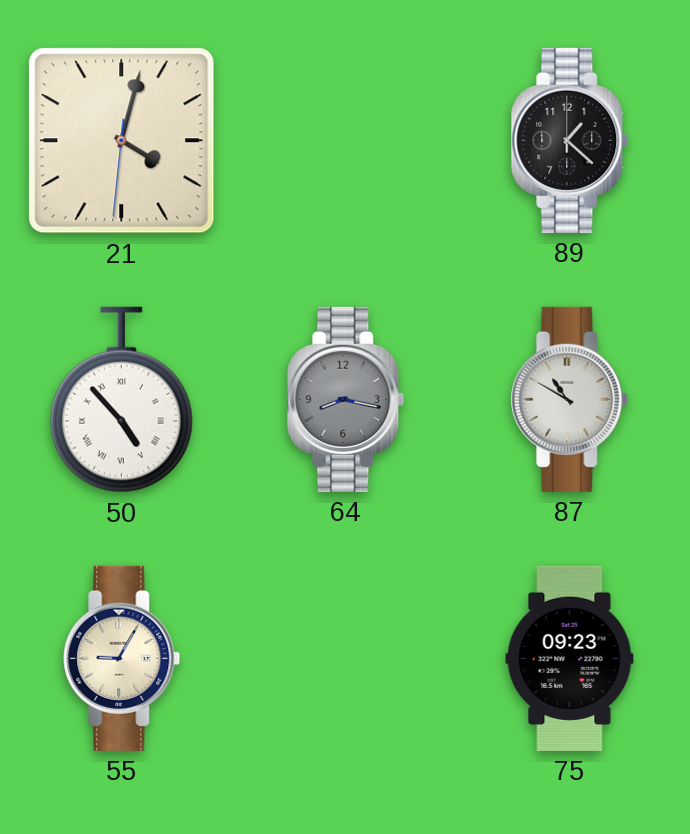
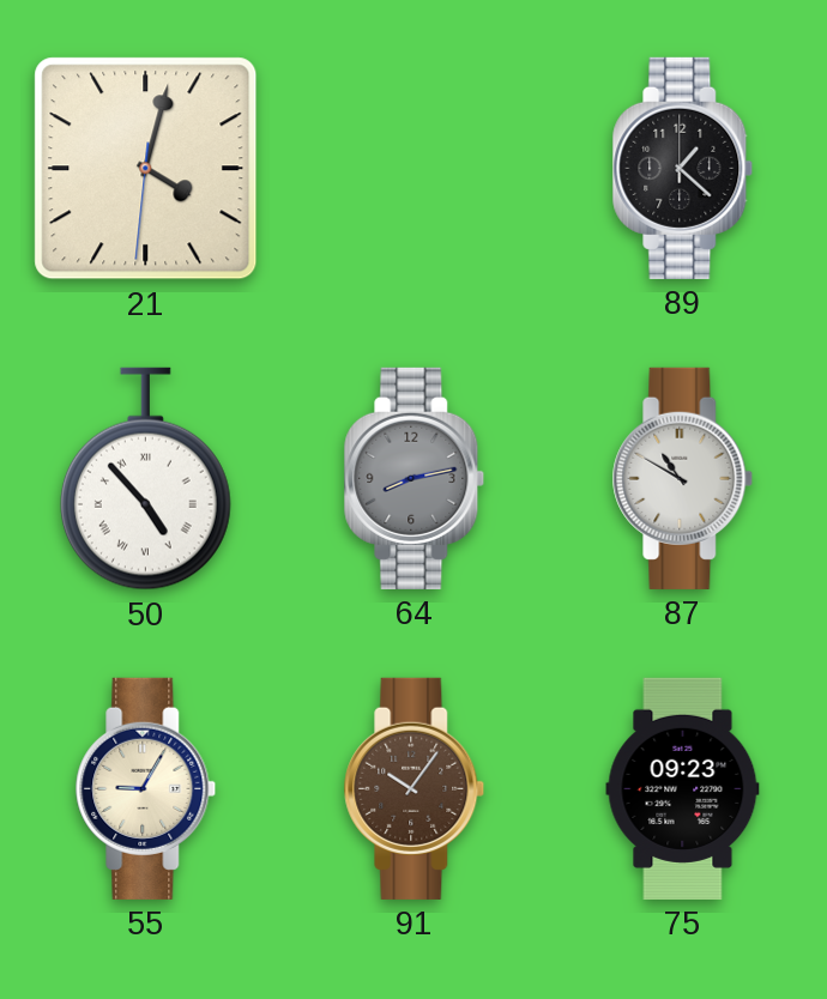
64: 8:17 -> 8:13
91: none -> 10:06
